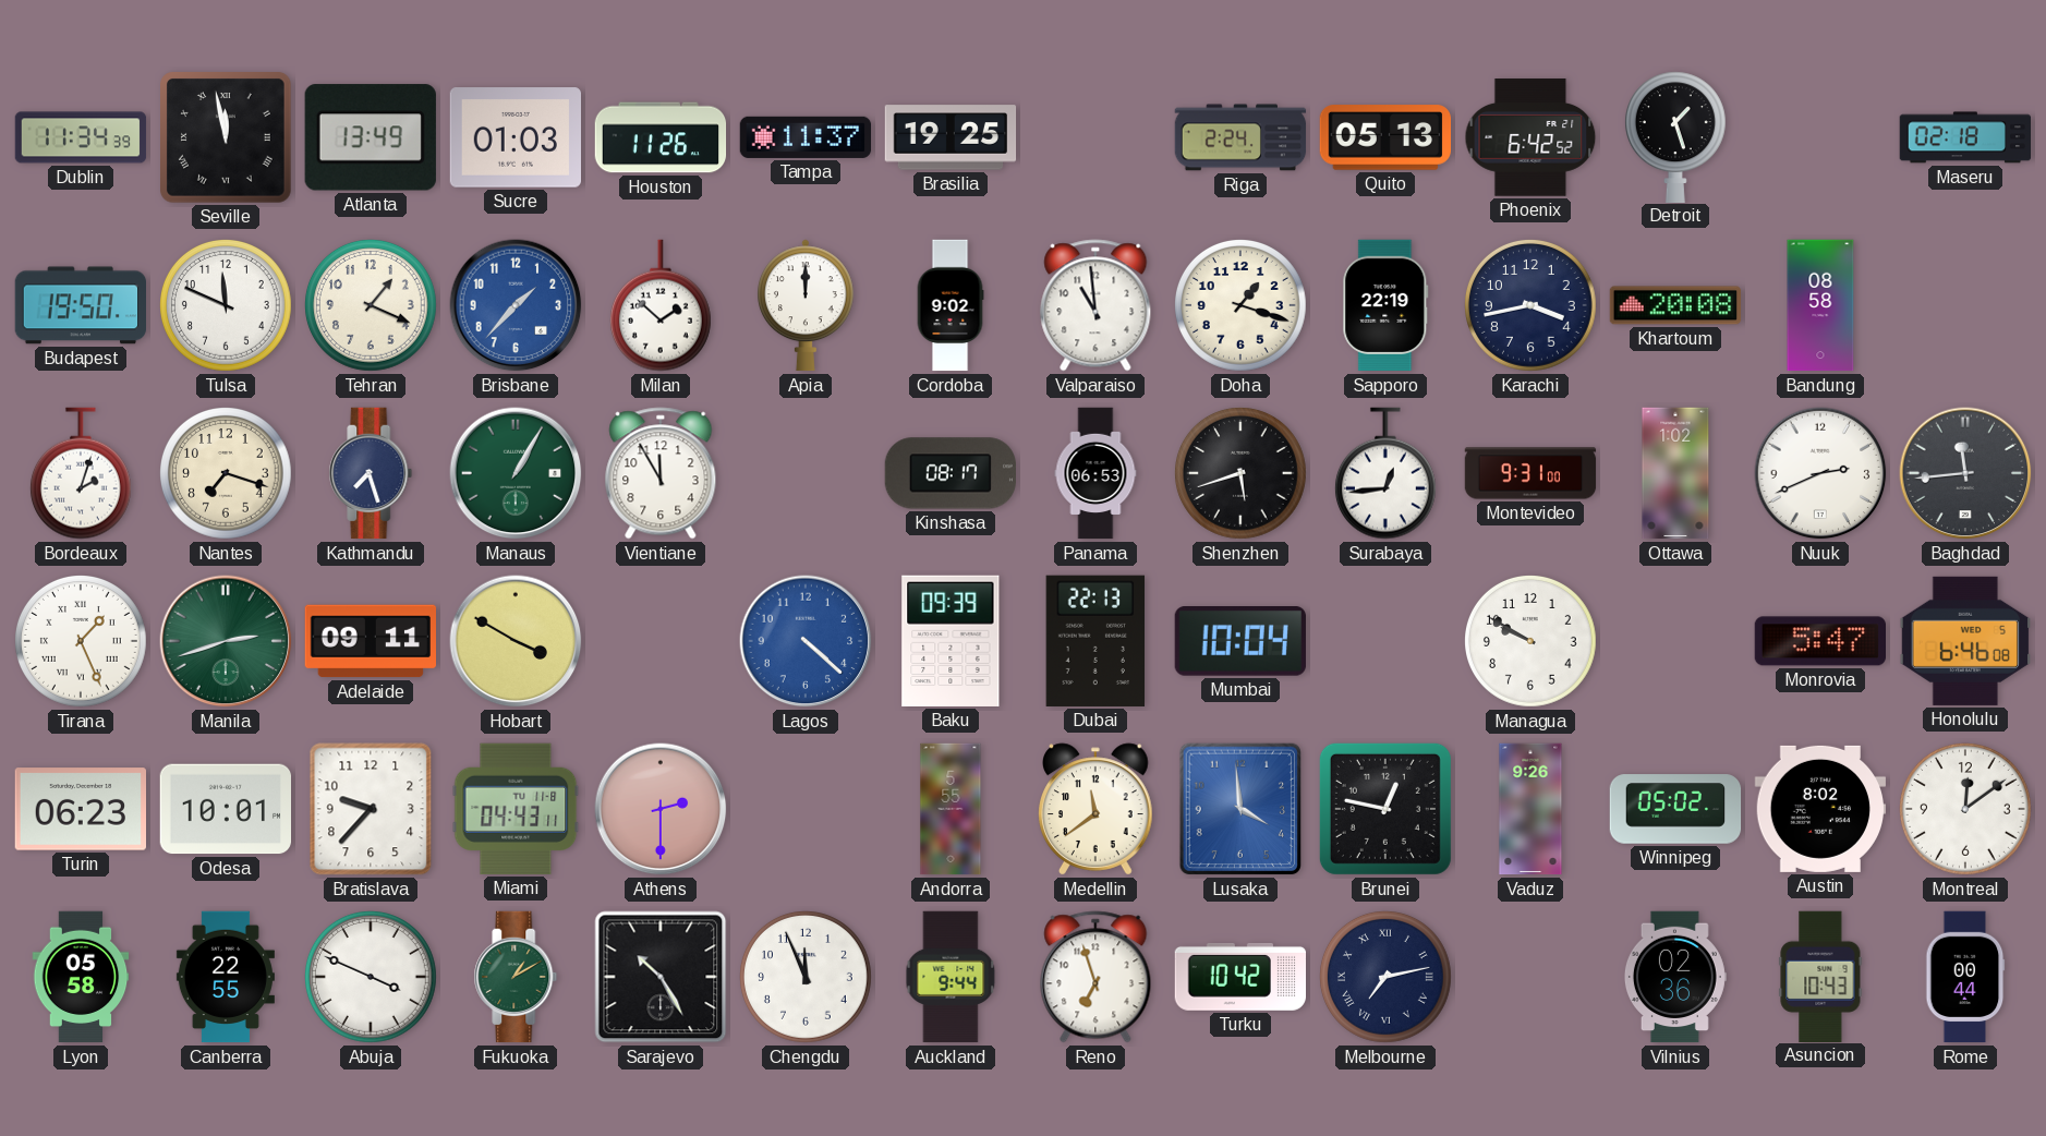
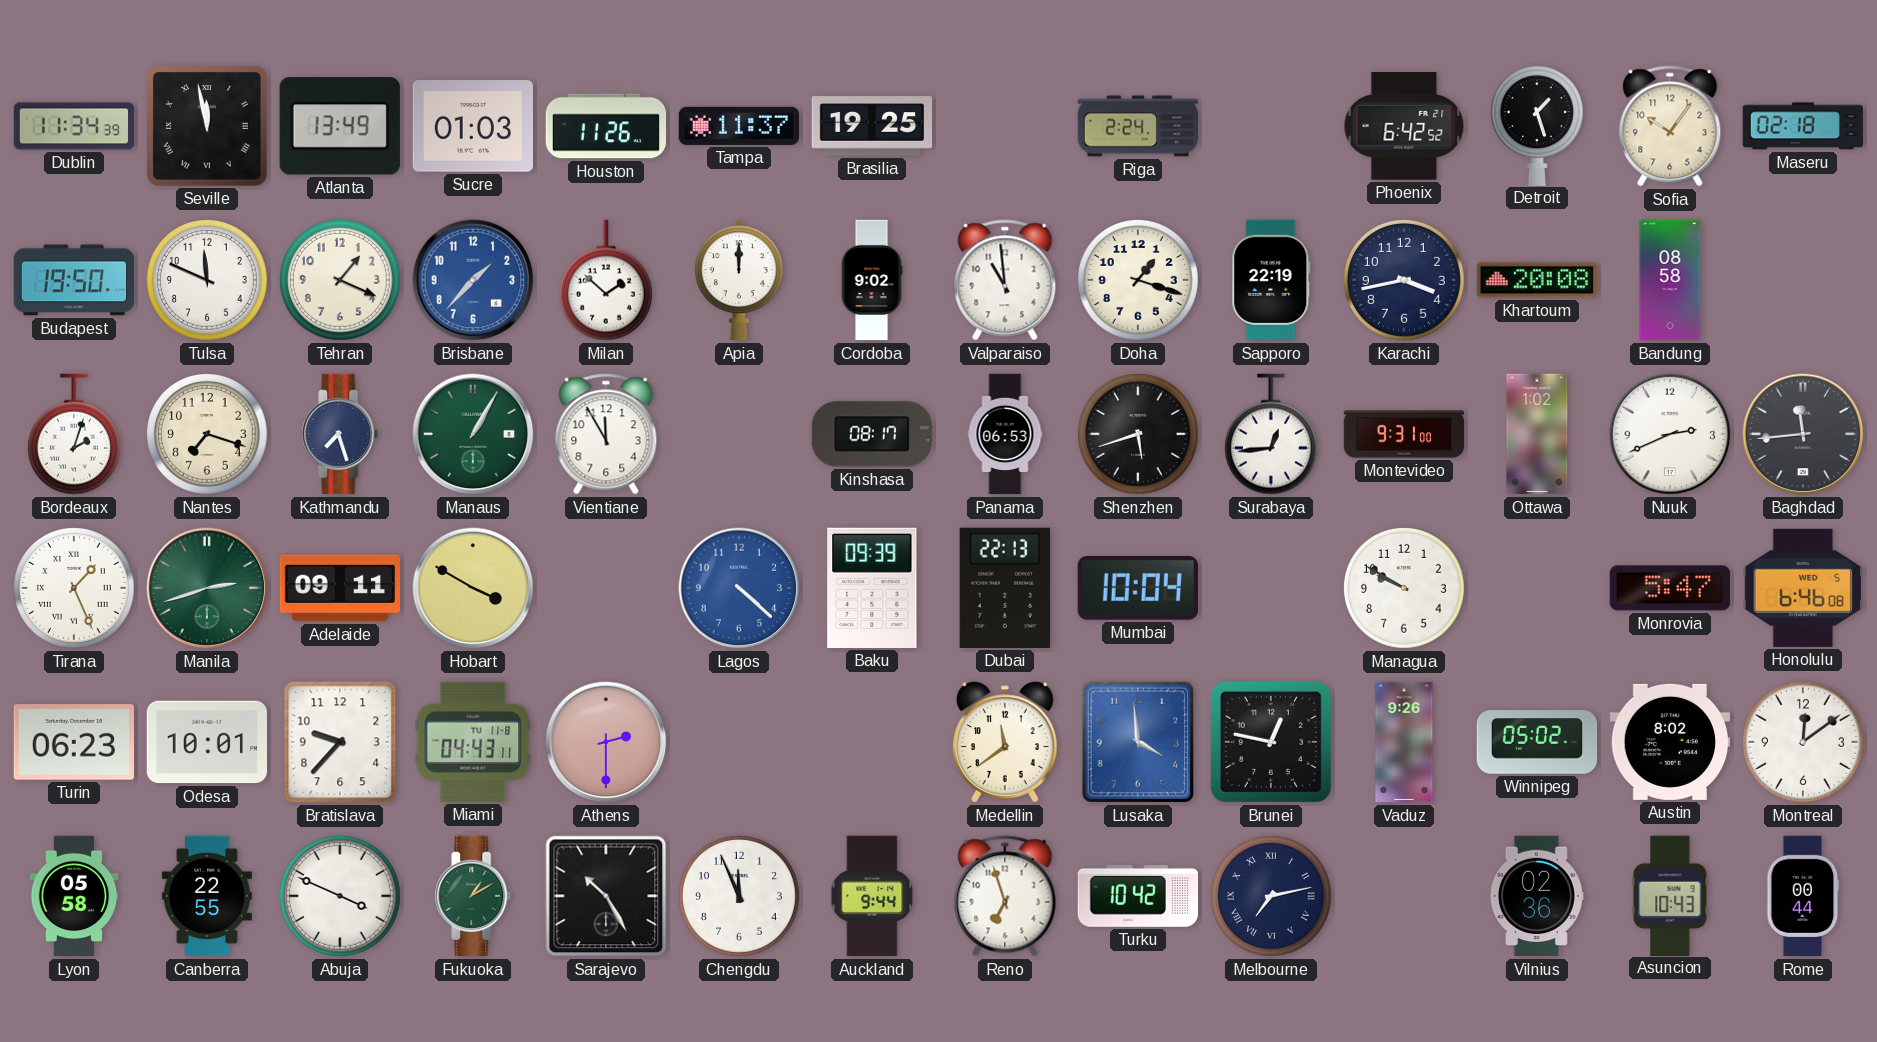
Quito: 05:13 -> none
Sofia: none -> 10:06
Andorra: 5:55 -> none
